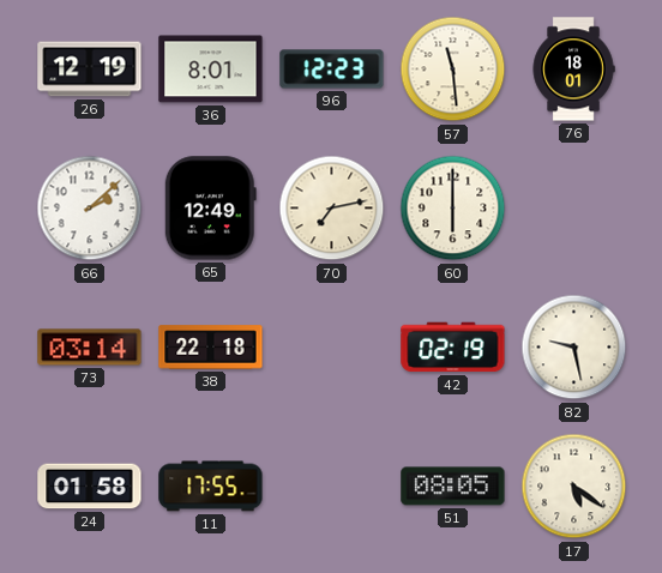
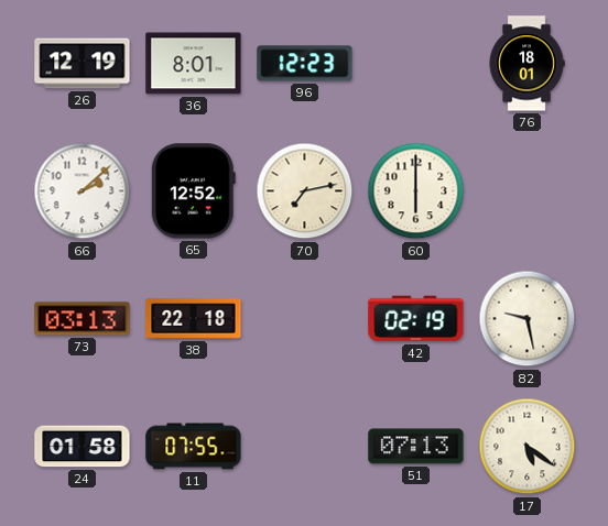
57: 11:29 -> none
65: 12:49 -> 12:52
73: 03:14 -> 03:13
11: 17:55 -> 07:55
51: 08:05 -> 07:13
